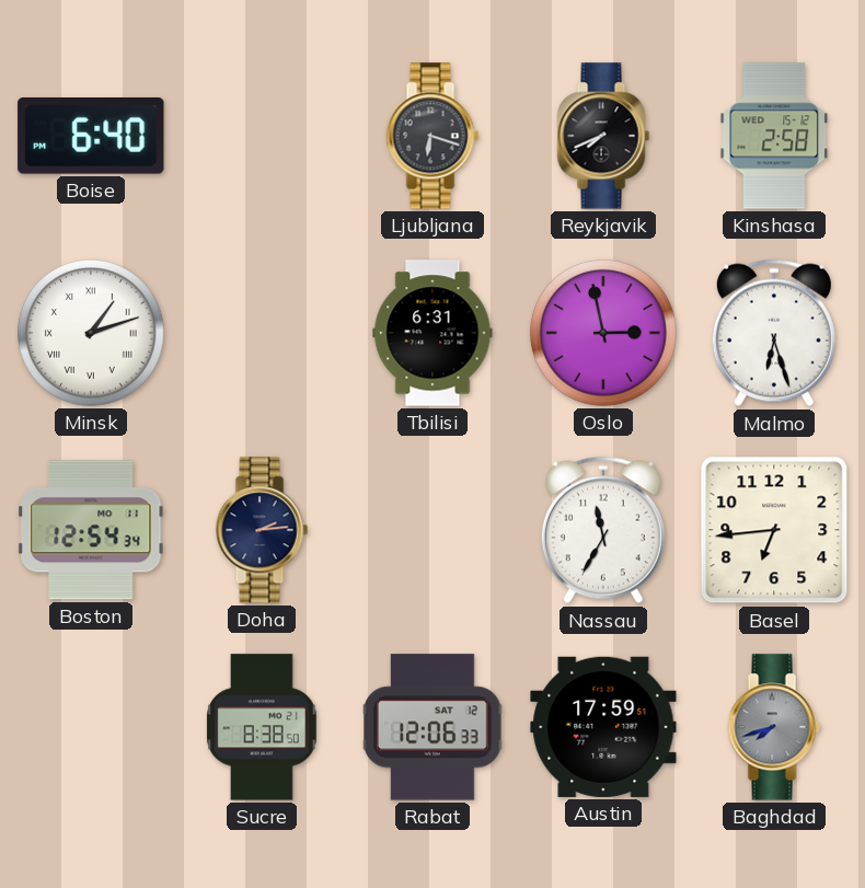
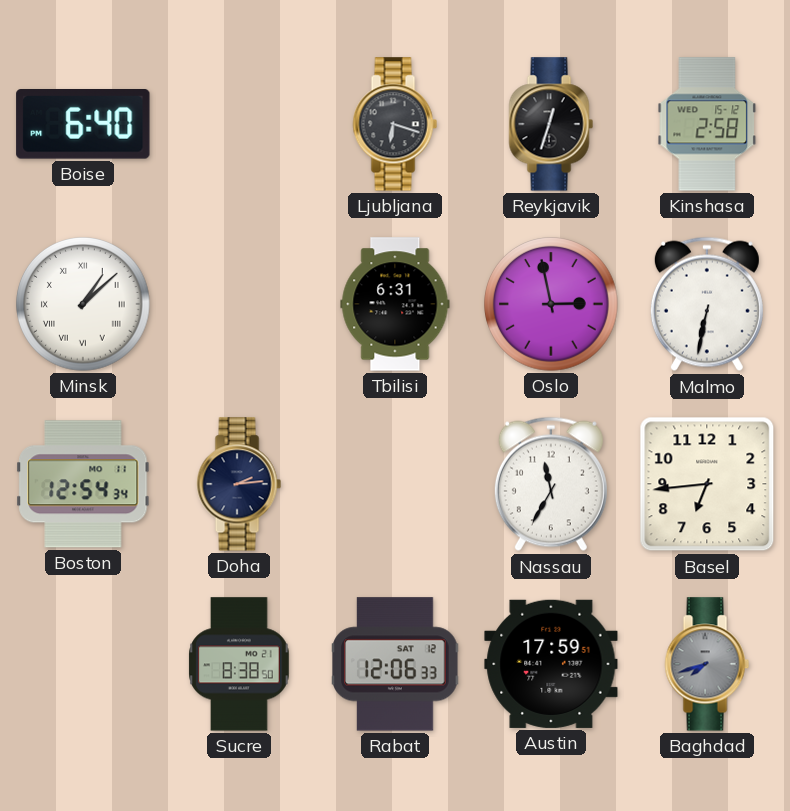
Reykjavik: 7:41 -> 12:33
Minsk: 1:12 -> 1:08
Malmo: 6:27 -> 6:32
